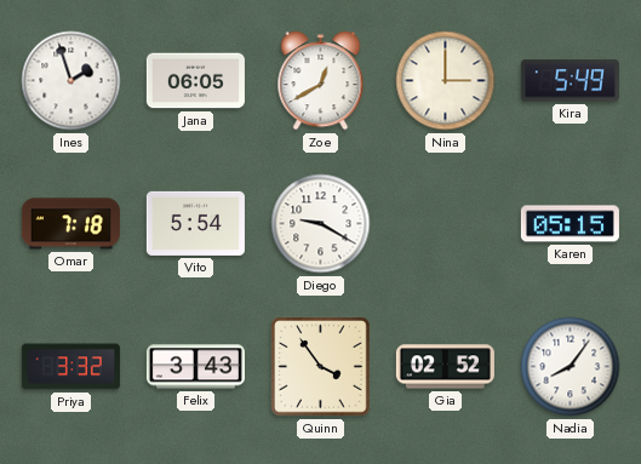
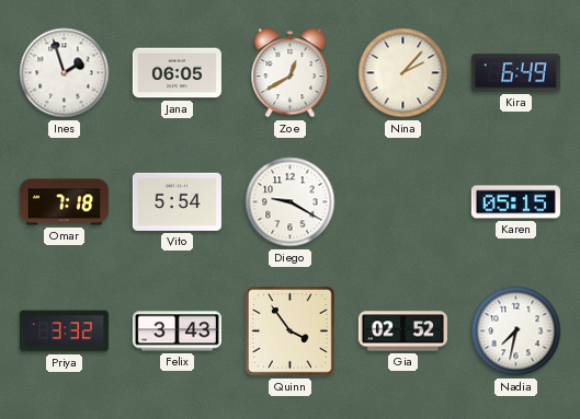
Nina: 3:00 -> 2:07
Kira: 5:49 -> 6:49
Nadia: 8:06 -> 7:32
